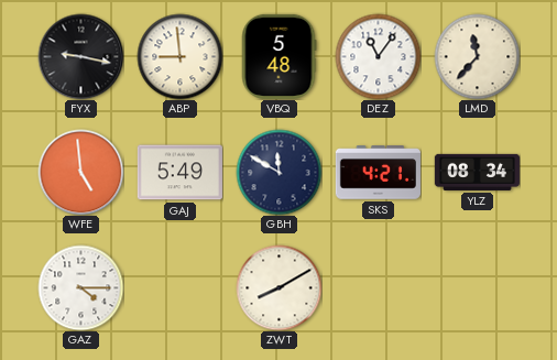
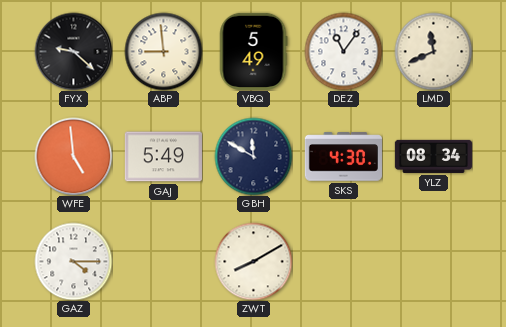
FYX: 9:17 -> 9:22
VBQ: 5:48 -> 5:49
LMD: 11:37 -> 11:41
SKS: 4:21 -> 4:30
